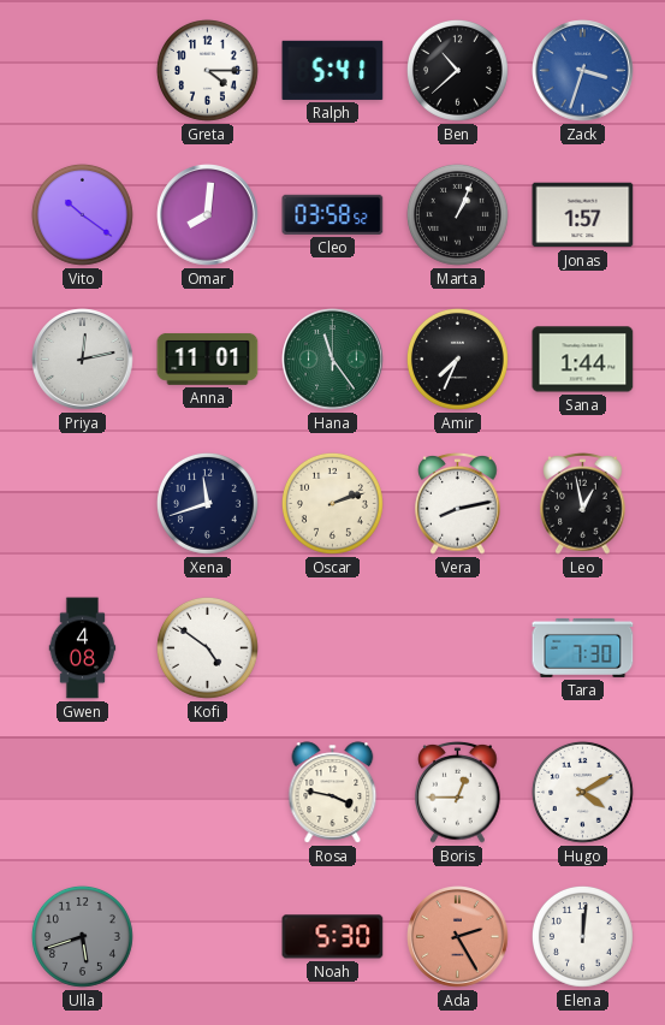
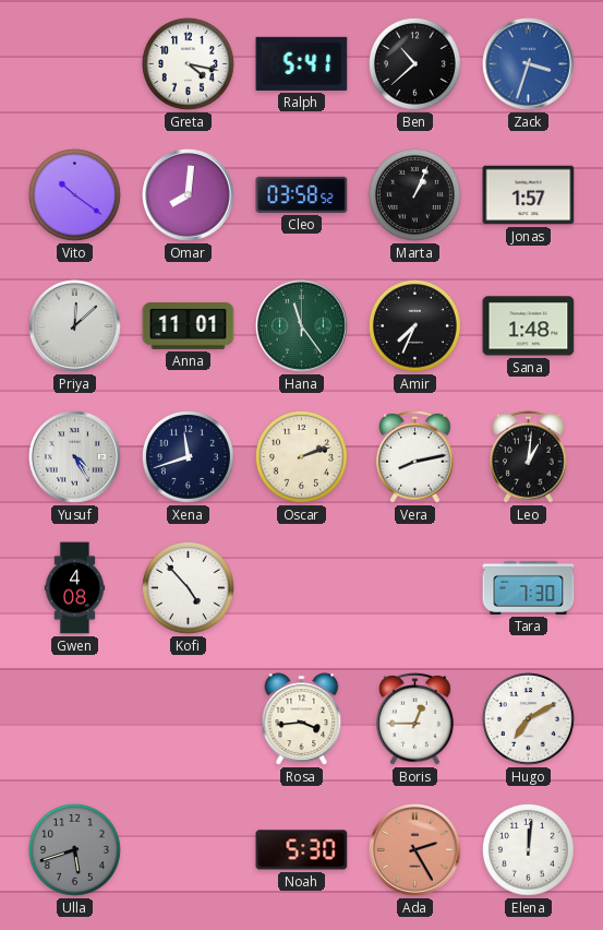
Greta: 4:15 -> 4:17
Priya: 12:13 -> 12:08
Sana: 1:44 -> 1:48
Yusuf: none -> 4:25
Leo: 12:58 -> 1:01
Kofi: 4:51 -> 4:53
Rosa: 3:47 -> 3:44
Hugo: 4:10 -> 7:10
